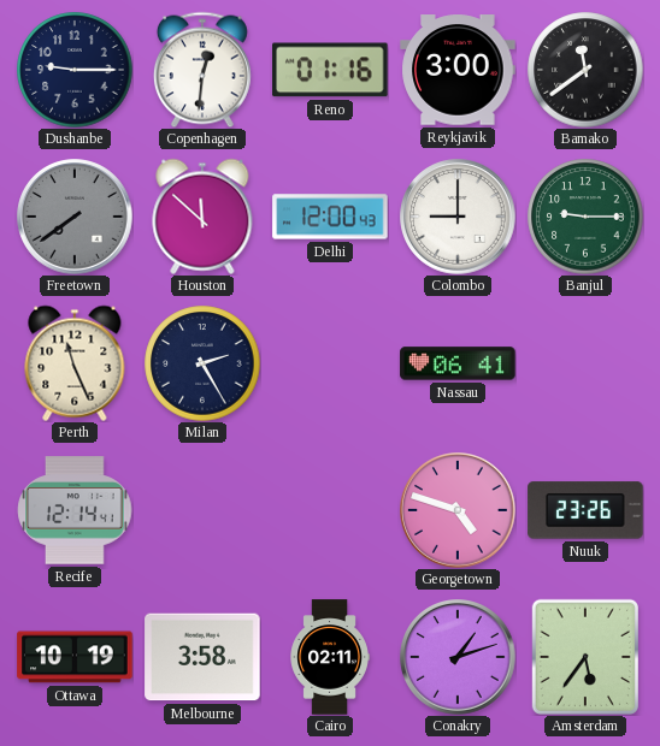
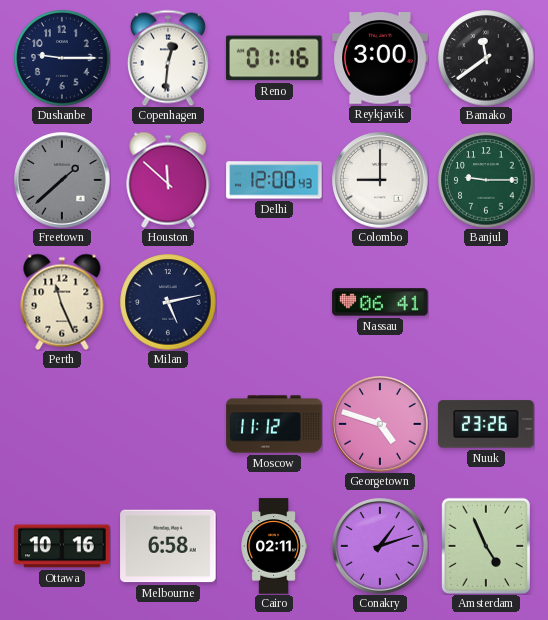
Freetown: 7:39 -> 1:38
Milan: 2:25 -> 5:13
Recife: 12:14 -> none
Moscow: none -> 11:12
Ottawa: 10:19 -> 10:16
Melbourne: 3:58 -> 6:58
Amsterdam: 5:36 -> 4:56
